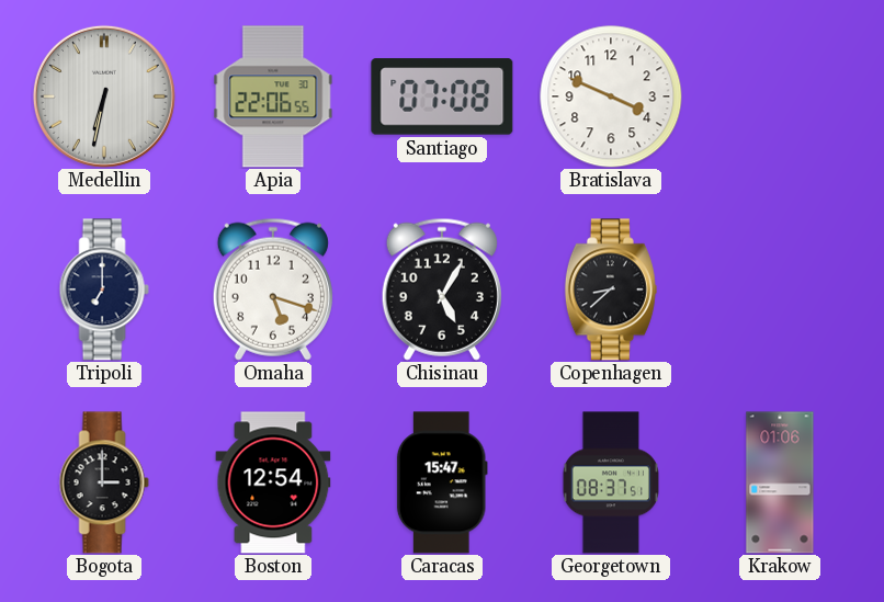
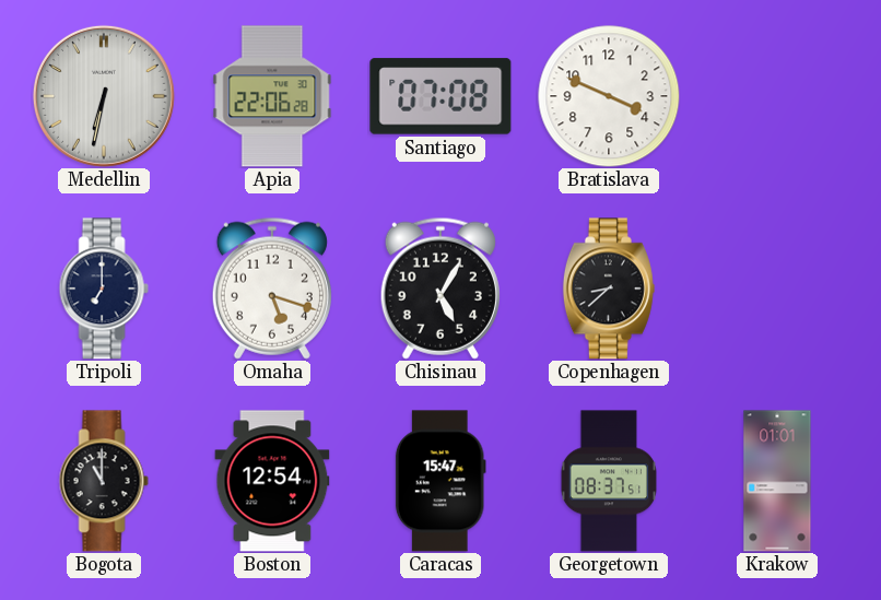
Apia: 22:06:55 -> 22:06:28
Bogota: 3:00 -> 11:00
Krakow: 01:06 -> 01:01
